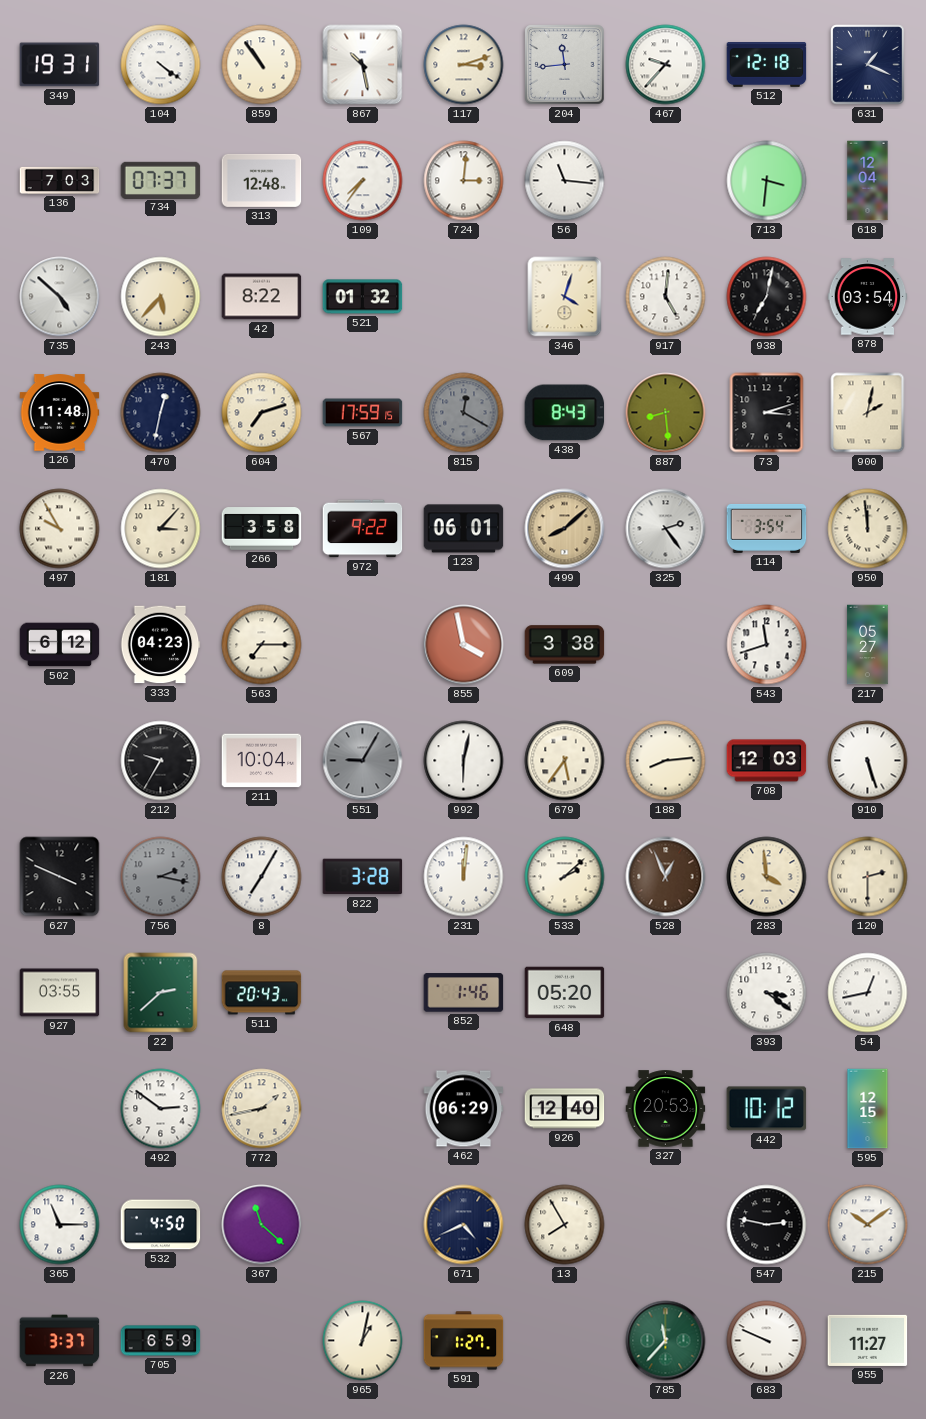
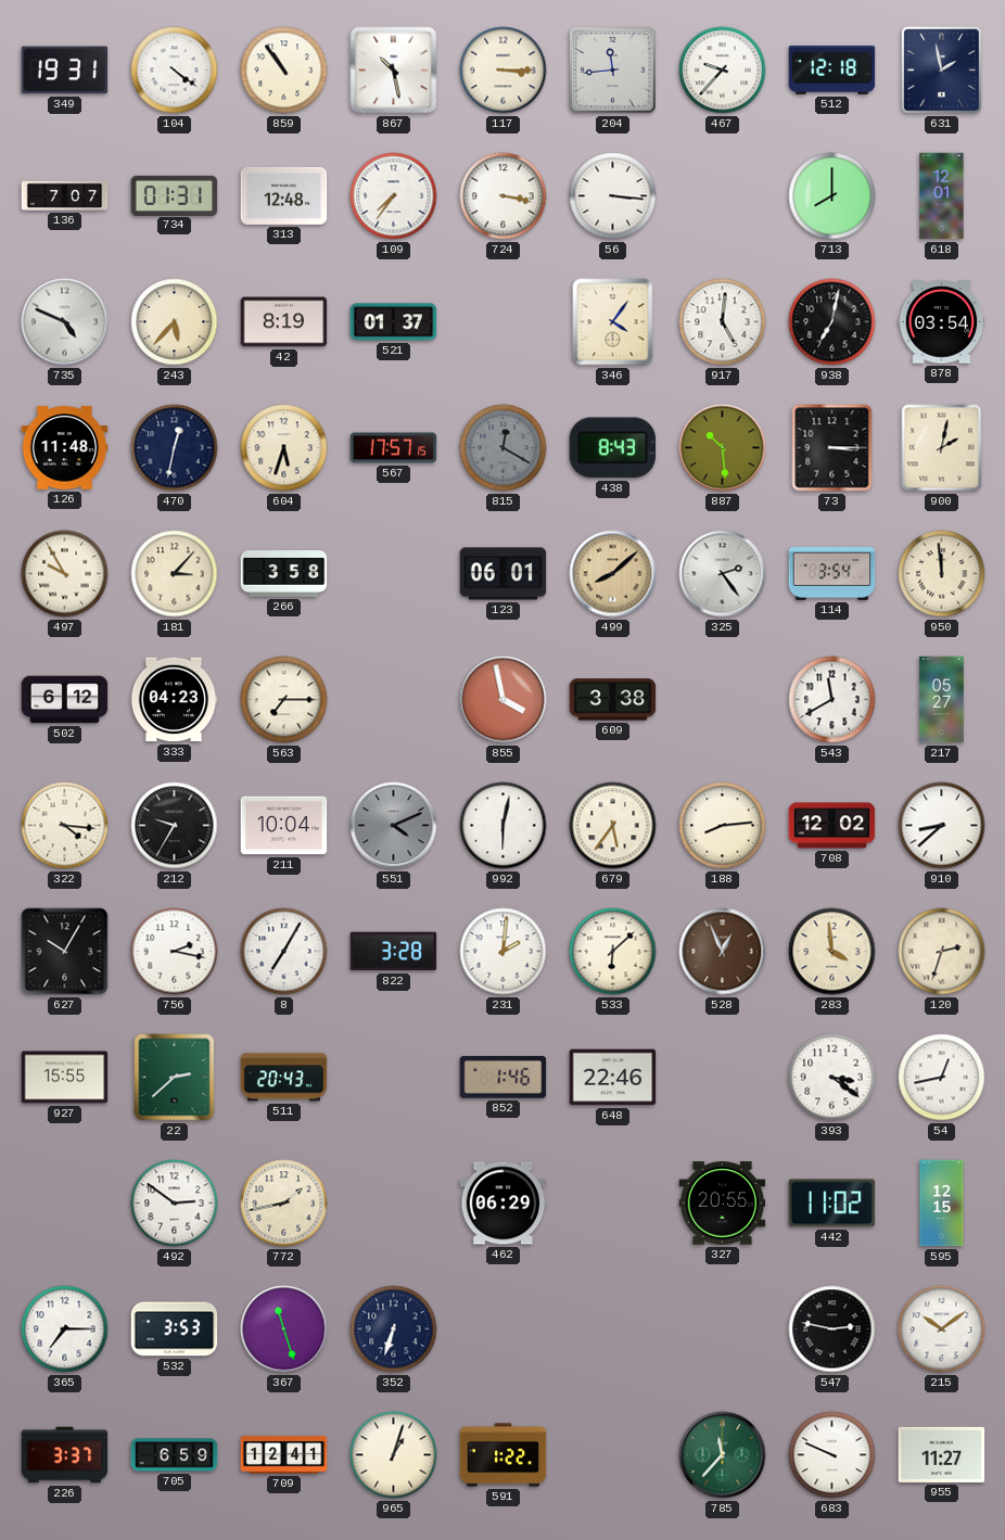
117: 3:12 -> 3:15
631: 1:19 -> 1:58
136: 7:03 -> 7:07
734: 07:37 -> 01:31
724: 3:01 -> 3:17
56: 11:16 -> 3:16
713: 3:31 -> 8:00
618: 12:04 -> 12:01
735: 4:52 -> 4:49
42: 8:22 -> 8:19
521: 01:32 -> 01:37
346: 4:03 -> 4:06
604: 7:12 -> 5:33
567: 17:59 -> 17:57
887: 8:29 -> 10:29
73: 3:12 -> 3:15
972: 9:22 -> none
543: 11:42 -> 11:40
322: none -> 4:16
551: 9:05 -> 4:11
708: 12:03 -> 12:02
910: 5:27 -> 8:38
627: 3:49 -> 10:05
756 dial: grey -> white
231: 12:01 -> 2:01
533: 2:08 -> 6:08
120: 2:30 -> 2:33
927: 03:55 -> 15:55
648: 05:20 -> 22:46
926: 12:40 -> none
327: 20:53 -> 20:55
442: 10:12 -> 11:02
365: 11:15 -> 7:15
532: 4:50 -> 3:53
367: 11:22 -> 11:27
352: none -> 6:33
671: 4:41 -> none
13: 7:55 -> none
709: none -> 12:41
965: 1:02 -> 1:03
591: 1:27 -> 1:22
